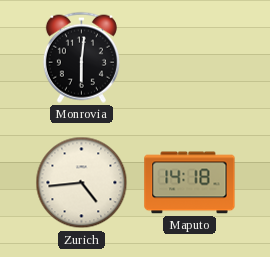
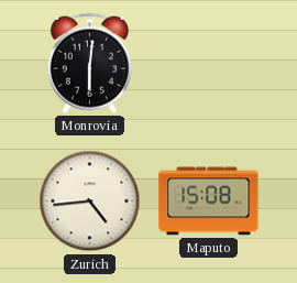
Maputo: 14:18 -> 15:08
